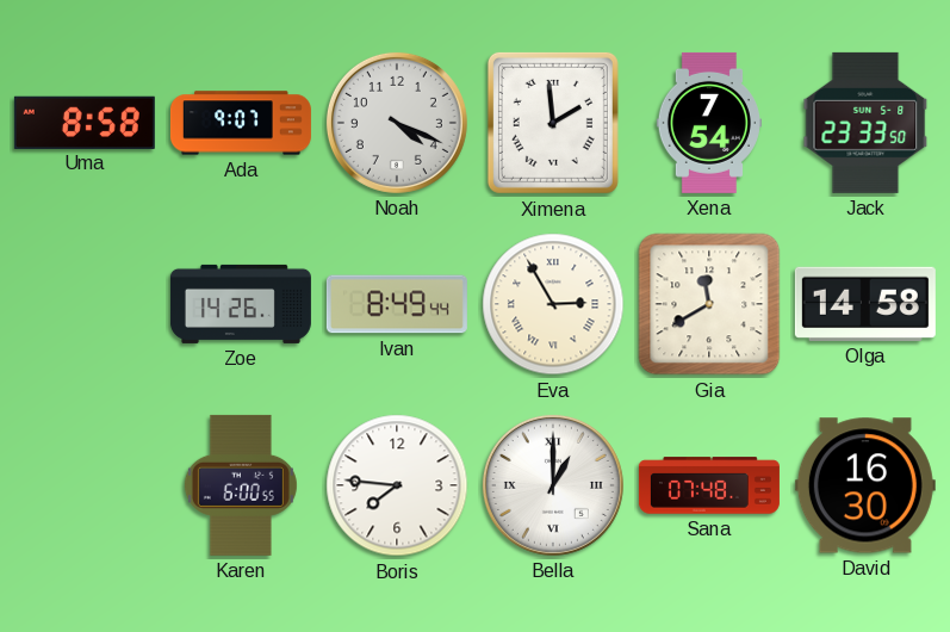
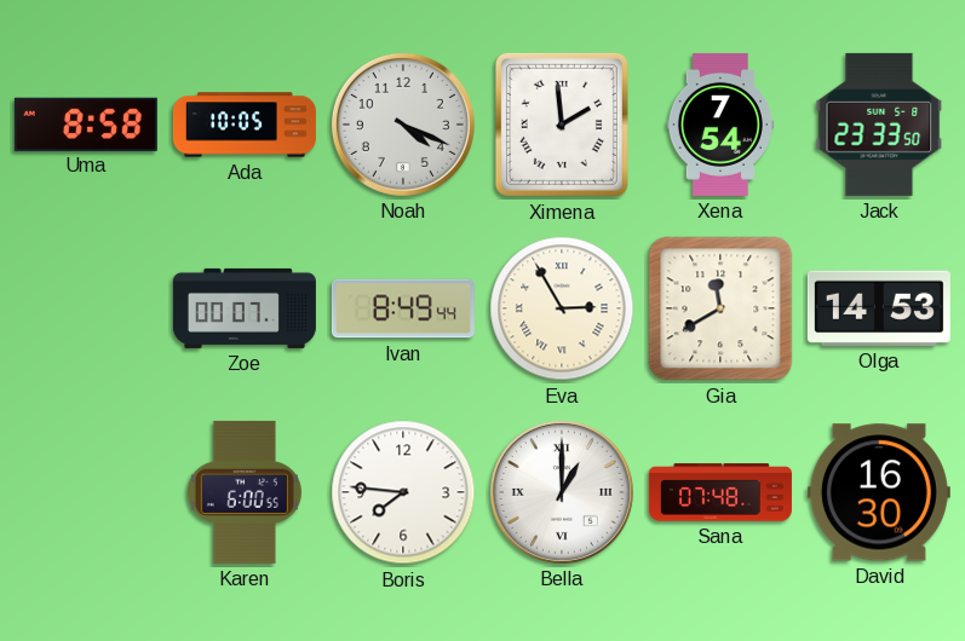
Ada: 9:07 -> 10:05
Zoe: 14:26 -> 00:07
Olga: 14:58 -> 14:53
